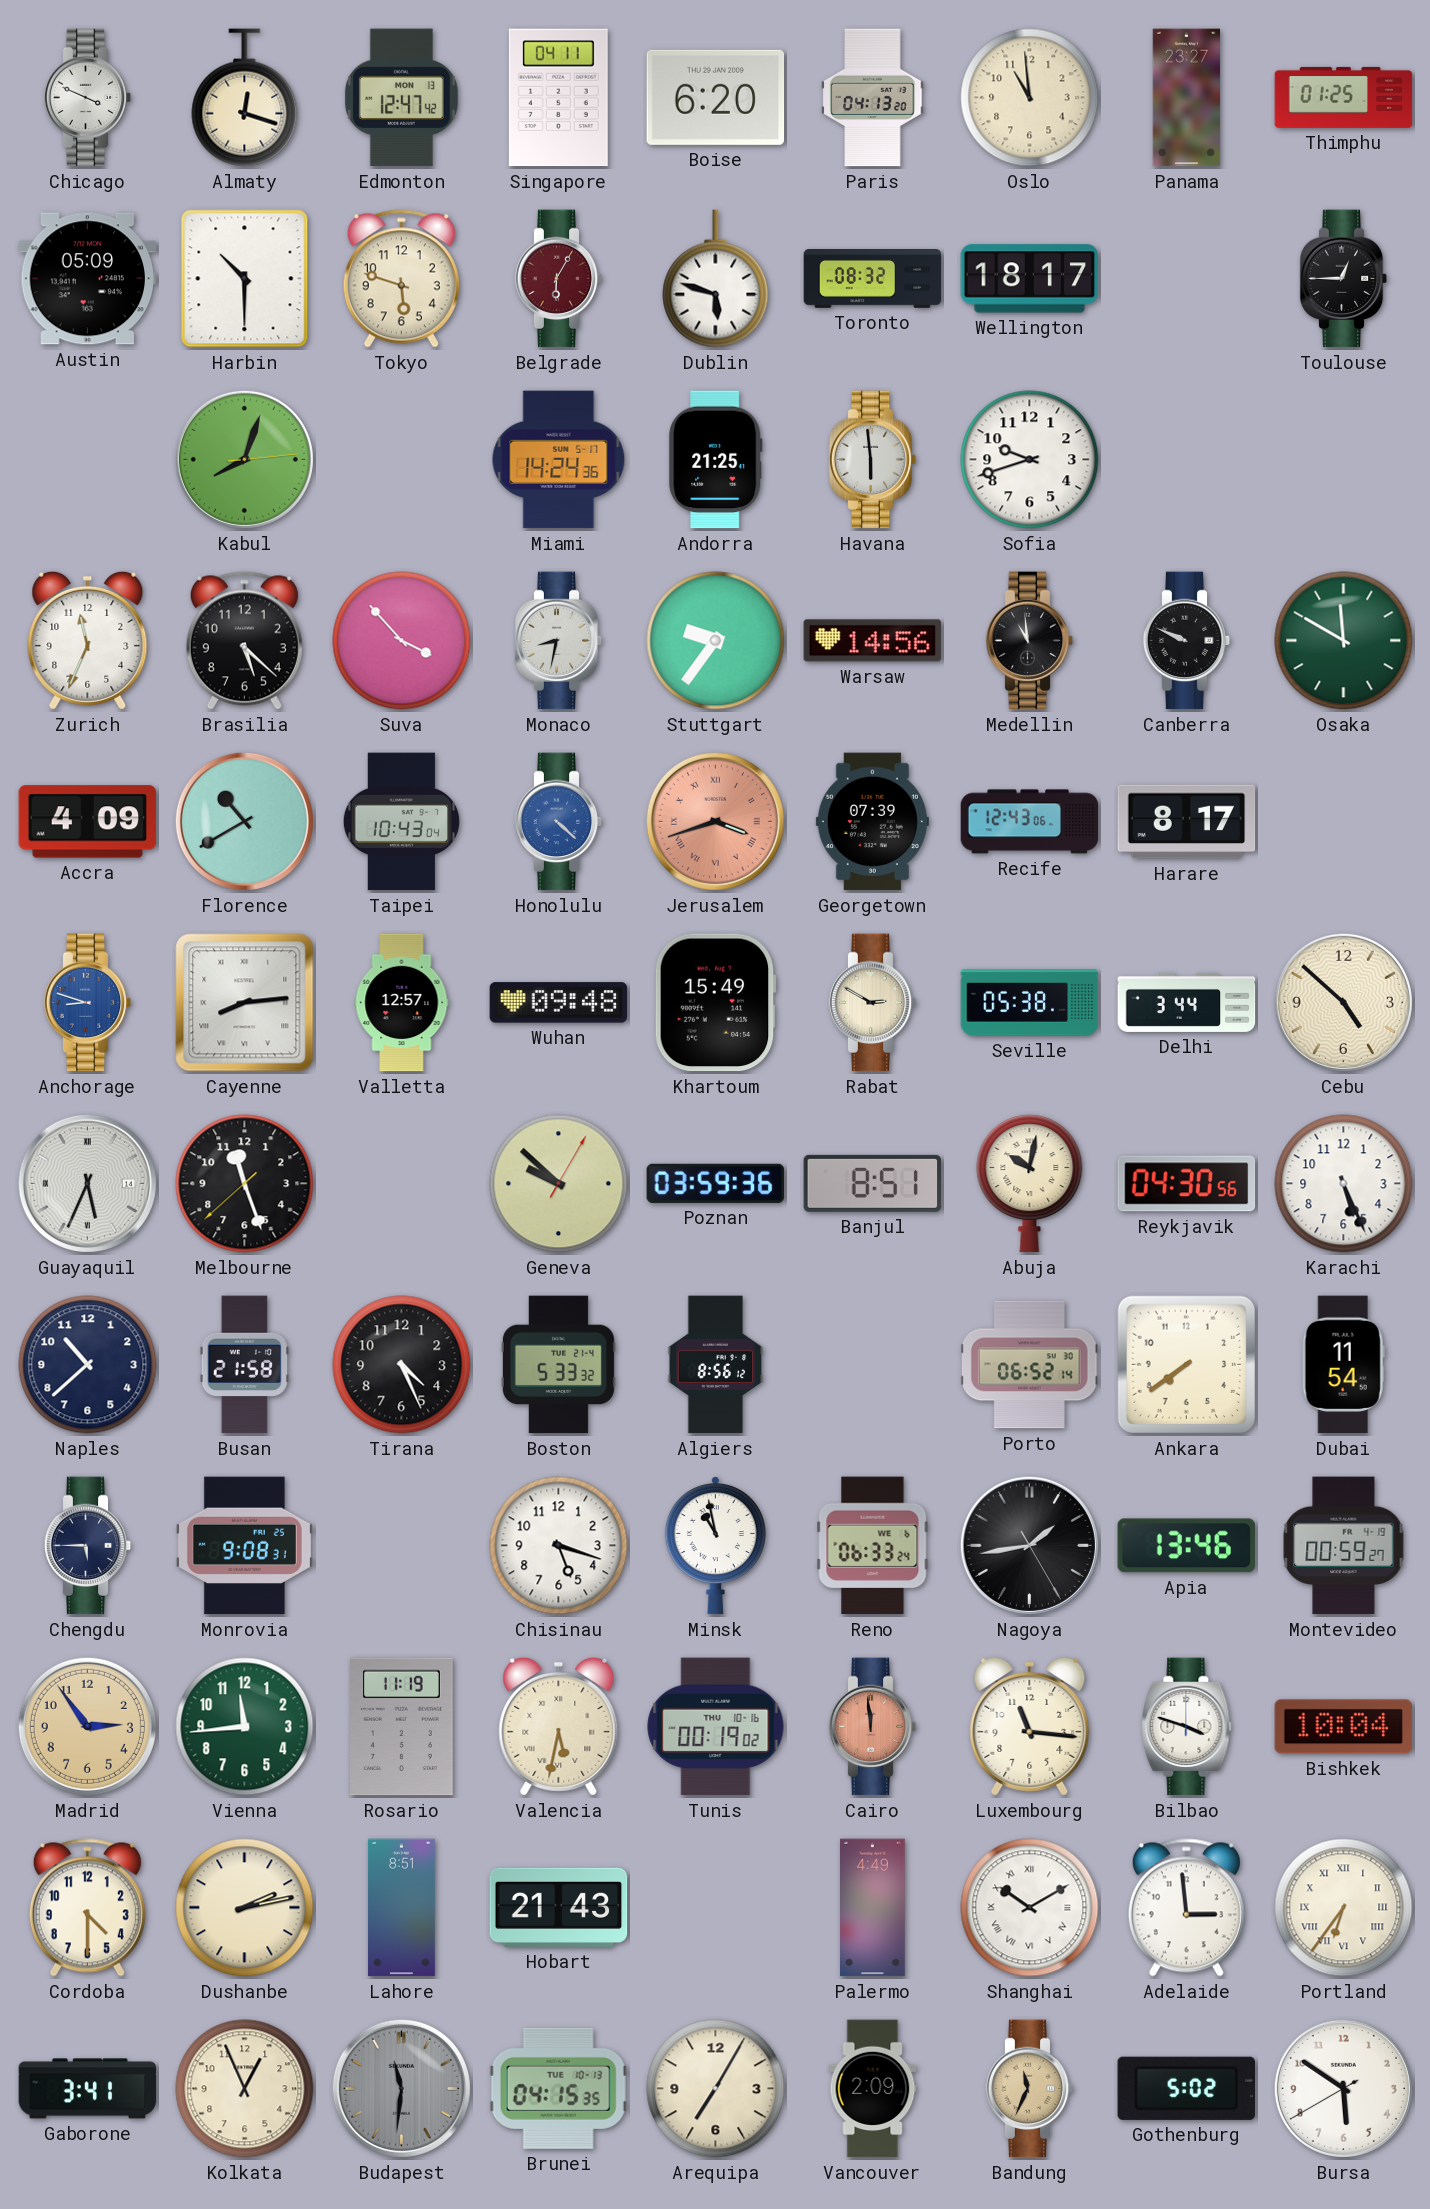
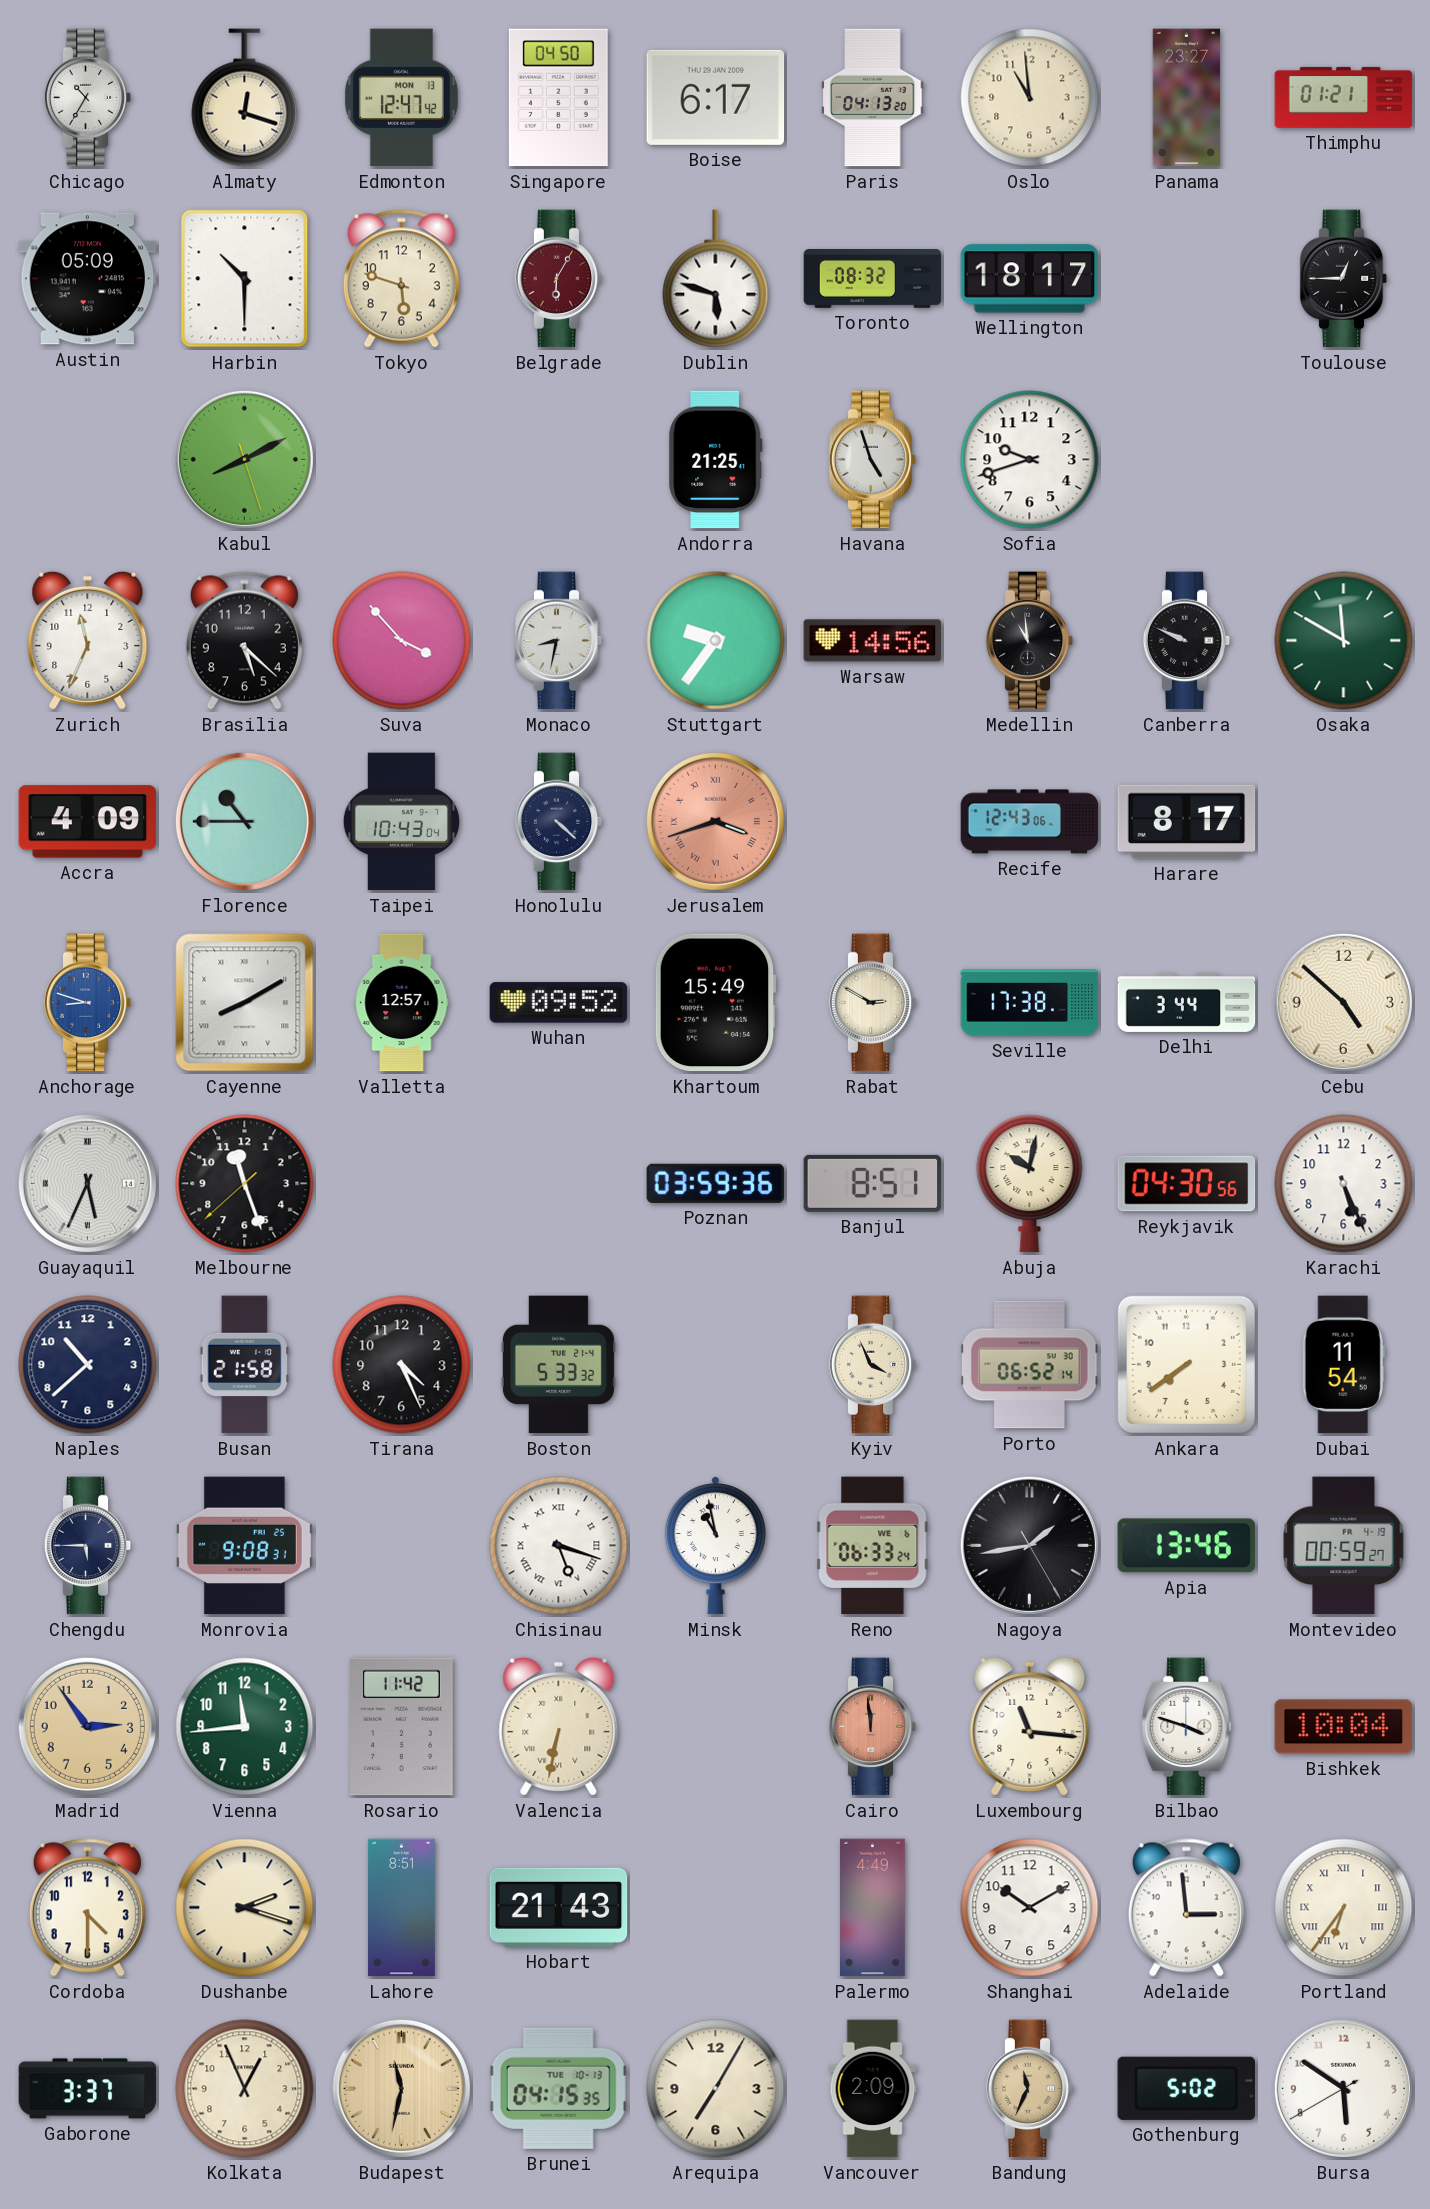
Chicago: 3:49 -> 10:35
Singapore: 04:11 -> 04:50
Boise: 6:20 -> 6:17
Thimphu: 01:25 -> 01:21
Kabul: 8:03 -> 8:10
Miami: 14:24 -> none
Havana: 5:59 -> 4:57
Florence: 10:40 -> 10:45
Honolulu dial: blue -> navy
Georgetown: 07:39 -> none
Cayenne: 8:14 -> 8:10
Wuhan: 09:48 -> 09:52
Seville: 05:38 -> 17:38
Geneva: 9:52 -> none
Algiers: 8:56 -> none
Kyiv: none -> 3:56
Chisinau numerals: Arabic -> Roman
Rosario: 11:19 -> 11:42
Valencia: 5:32 -> 6:32
Tunis: 00:19 -> none
Dushanbe: 2:13 -> 2:18
Shanghai numerals: Roman -> Arabic
Gaborone: 3:41 -> 3:37
Budapest: 11:31 -> 11:32
Budapest dial: grey -> champagne
